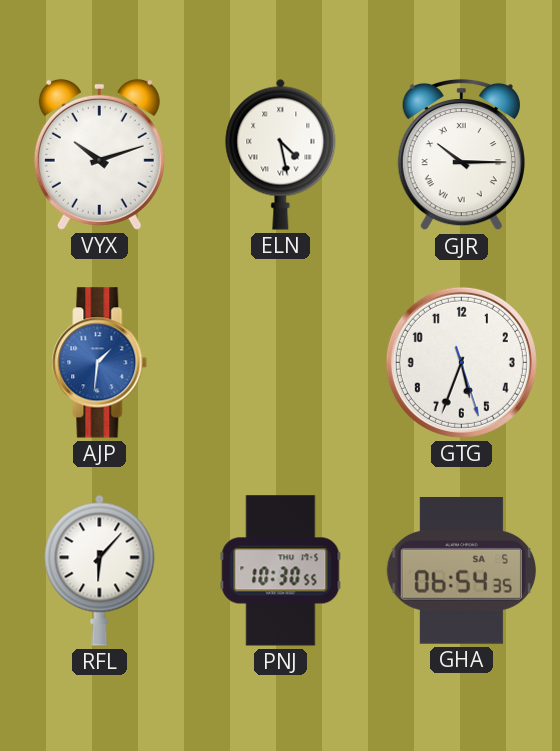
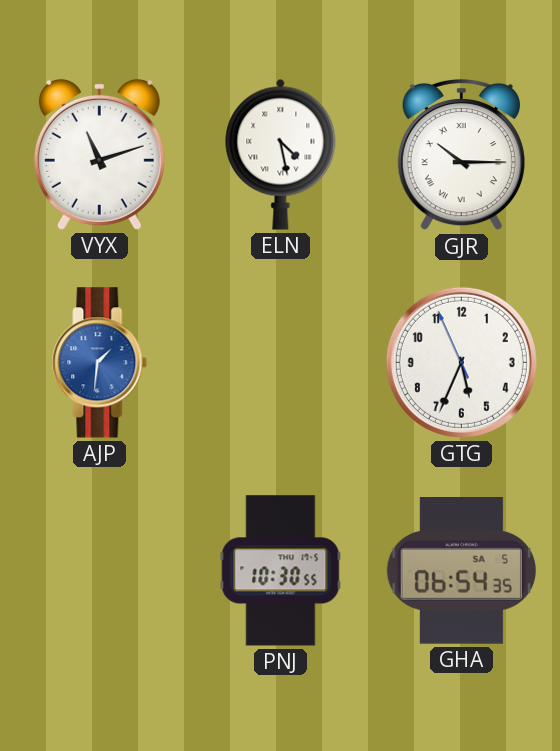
VYX: 10:12 -> 11:12
GTG: 5:33:27 -> 5:33:56
RFL: 6:07 -> none
